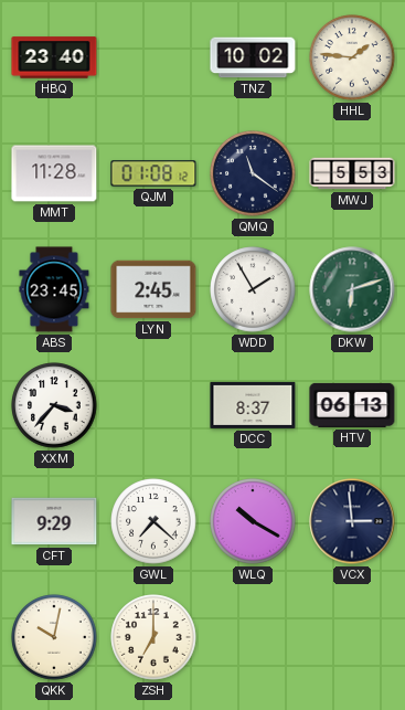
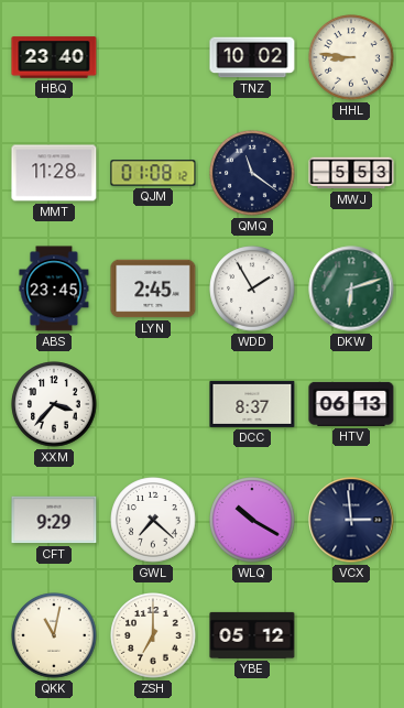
HHL: 1:46 -> 8:46
QKK: 10:02 -> 11:02
YBE: none -> 05:12
